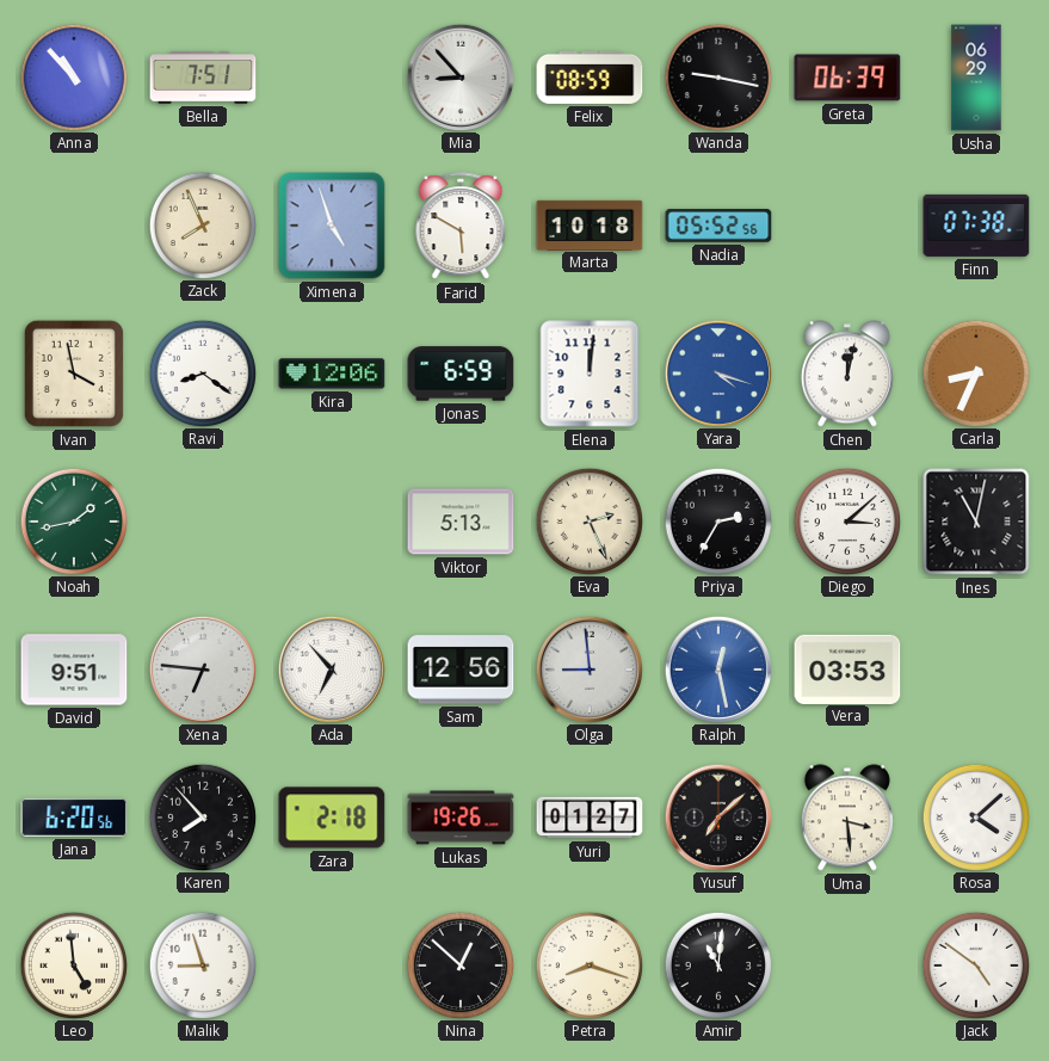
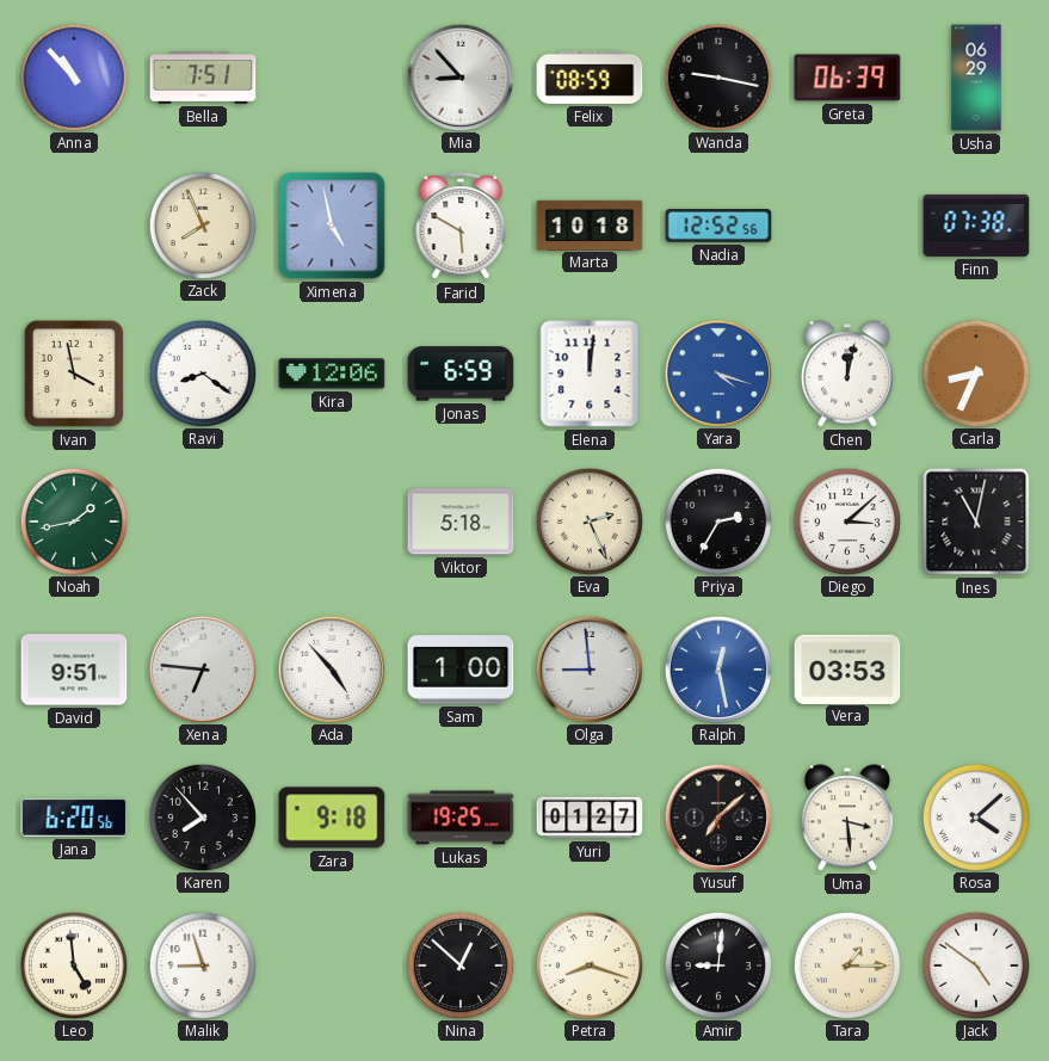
Ximena: 4:57 -> 4:58
Nadia: 05:52 -> 12:52
Viktor: 5:13 -> 5:18
Ada: 6:53 -> 4:53
Sam: 12:56 -> 1:00
Zara: 2:18 -> 9:18
Lukas: 19:26 -> 19:25
Amir: 11:01 -> 9:01
Tara: none -> 1:15
